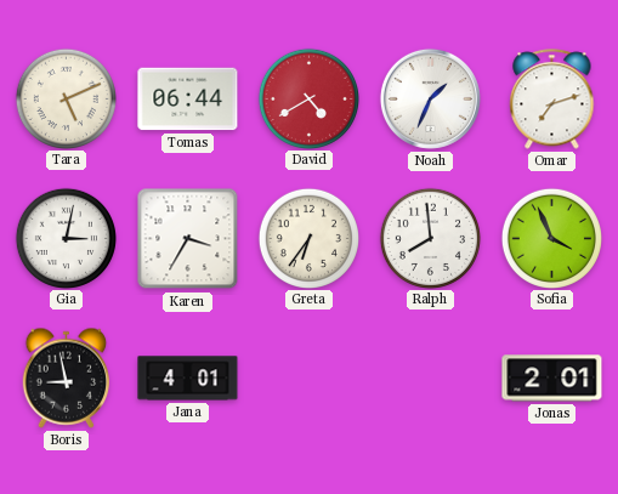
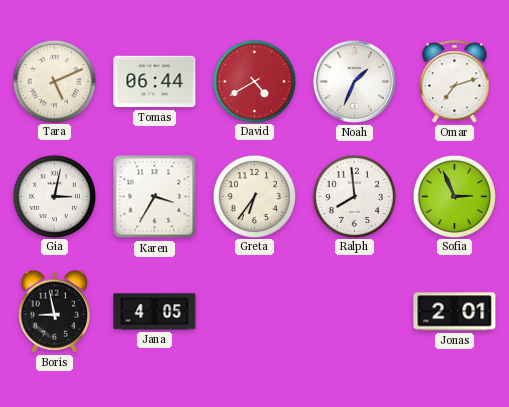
Sofia: 3:56 -> 2:56
Jana: 4:01 -> 4:05
